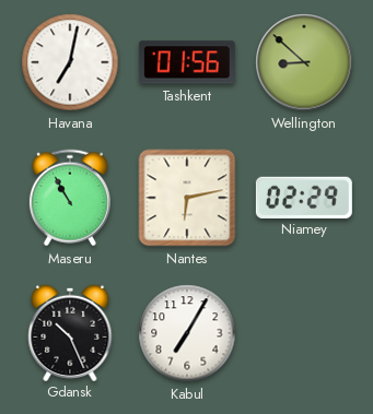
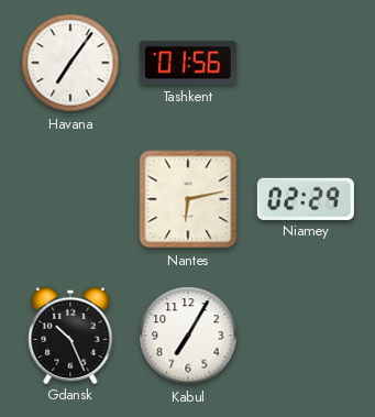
Havana: 7:02 -> 7:06
Wellington: 8:52 -> none
Maseru: 10:55 -> none
